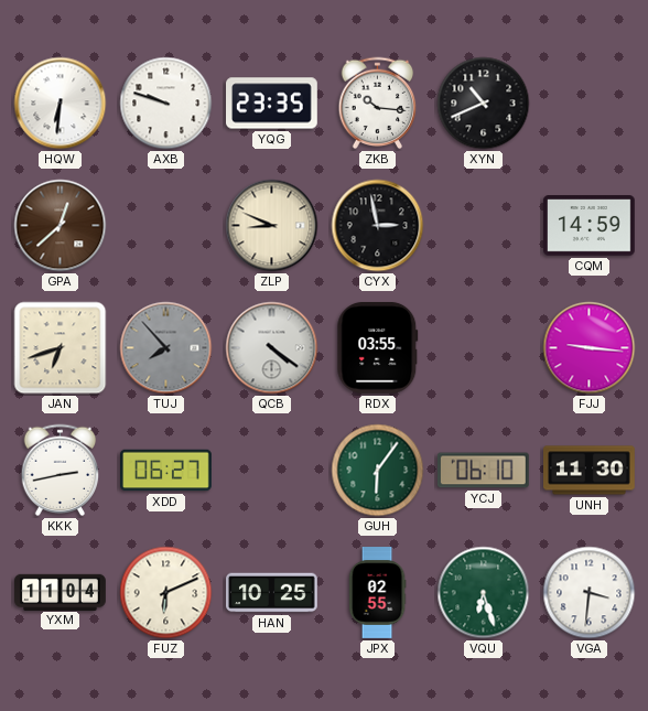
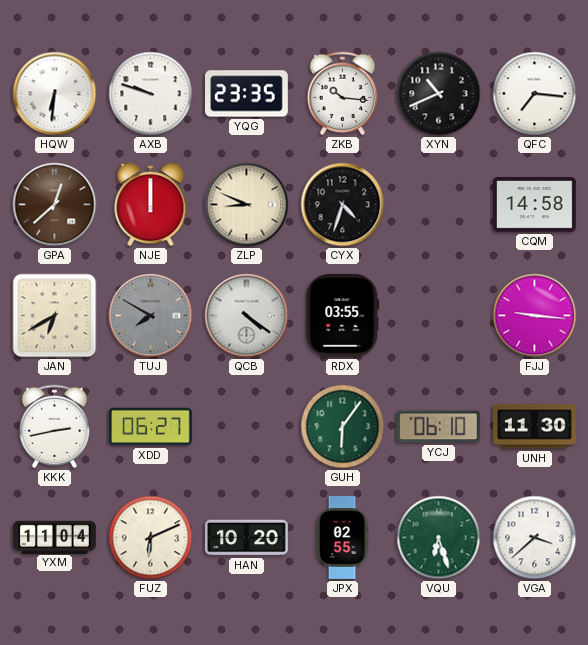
QFC: none -> 7:16
NJE: none -> 12:00
CYX: 2:58 -> 4:33
CQM: 14:59 -> 14:58
JAN: 6:42 -> 6:40
TUJ: 7:53 -> 7:50
HAN: 10:25 -> 10:20
VGA: 3:31 -> 3:38
